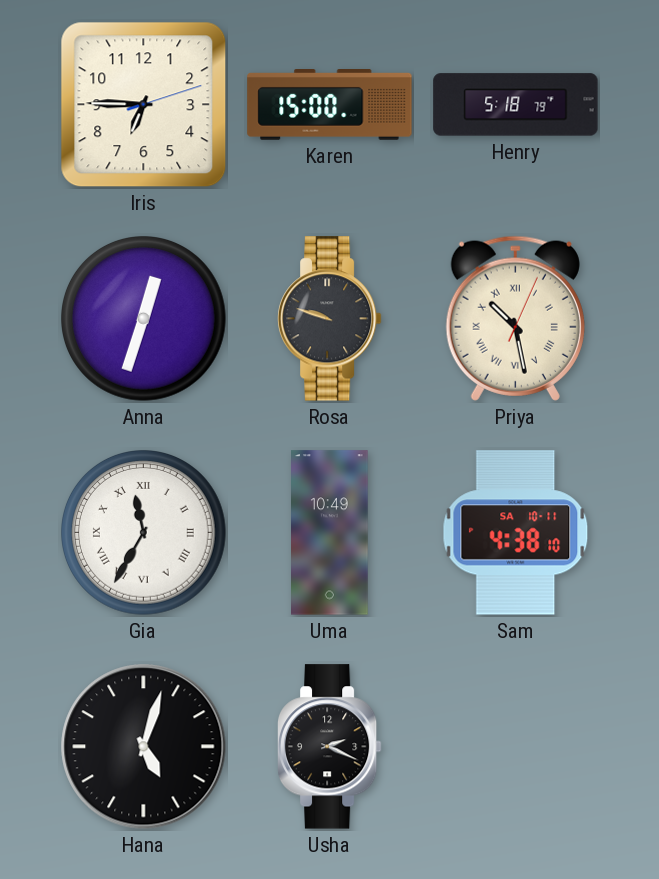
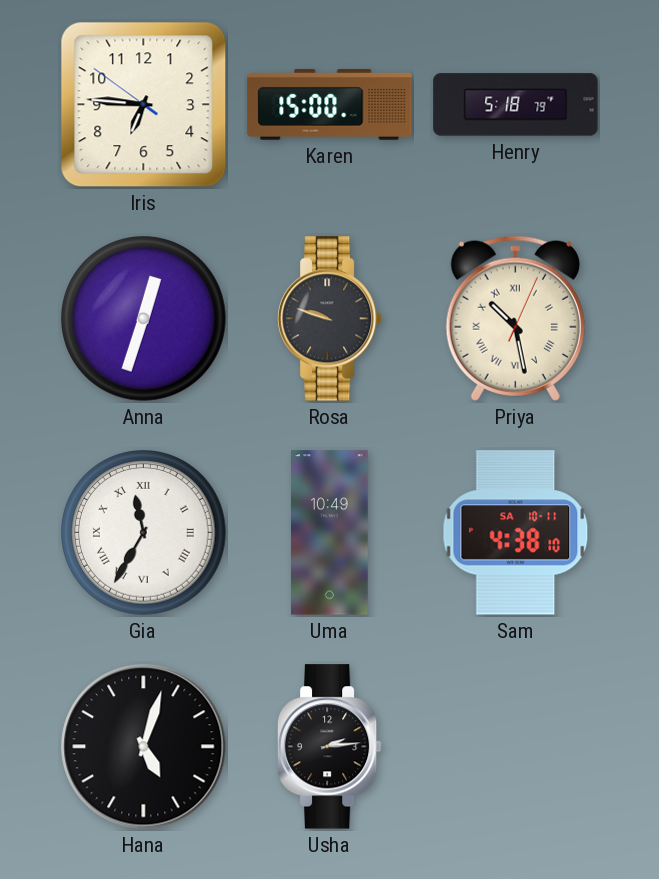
Iris: 6:45:12 -> 6:45:51
Usha: 2:19 -> 2:14
